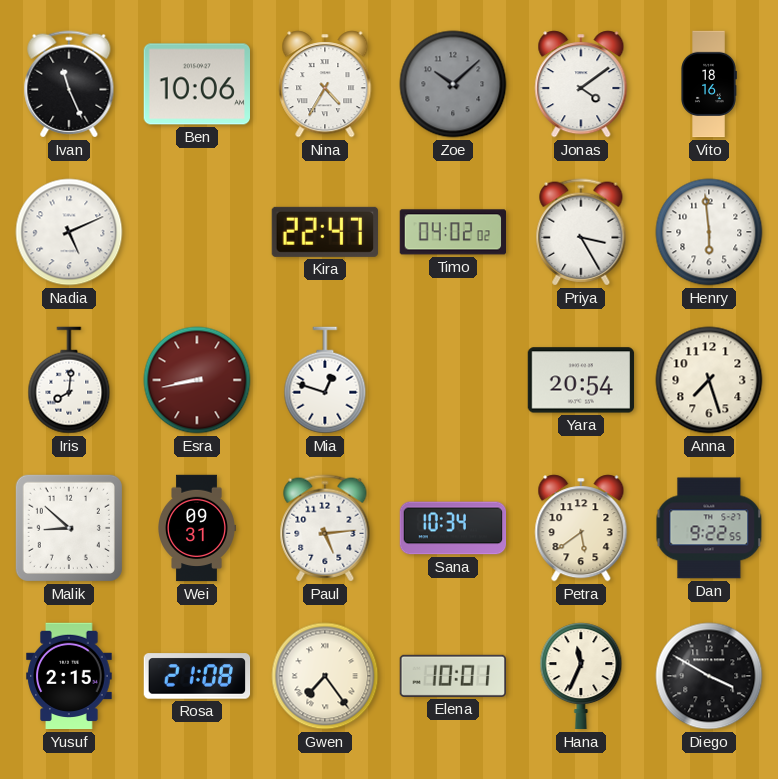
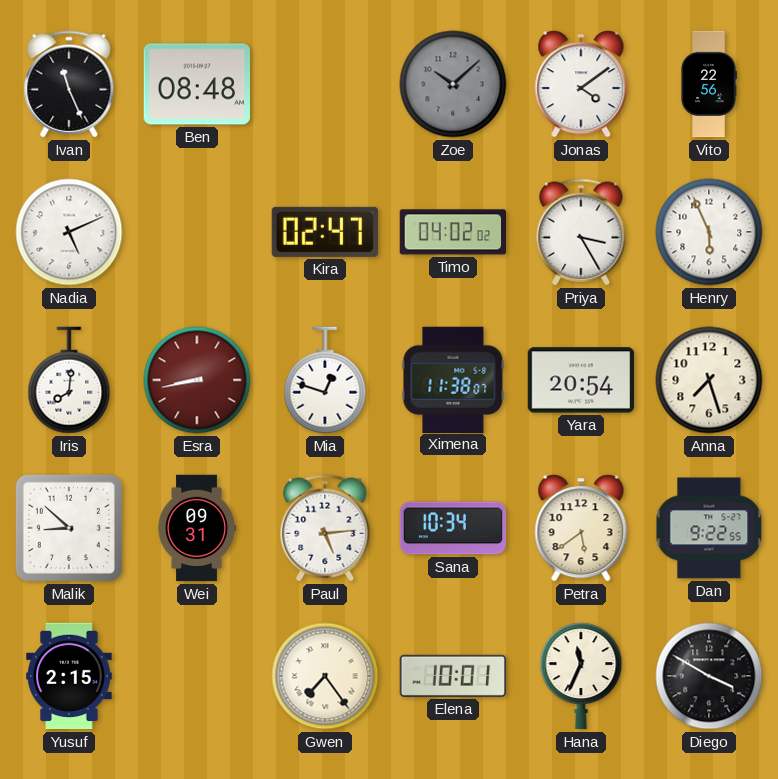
Ben: 10:06 -> 08:48
Nina: 4:35 -> none
Vito: 18:16 -> 22:56
Kira: 22:47 -> 02:47
Henry: 5:59 -> 5:56
Ximena: none -> 11:38
Rosa: 21:08 -> none
